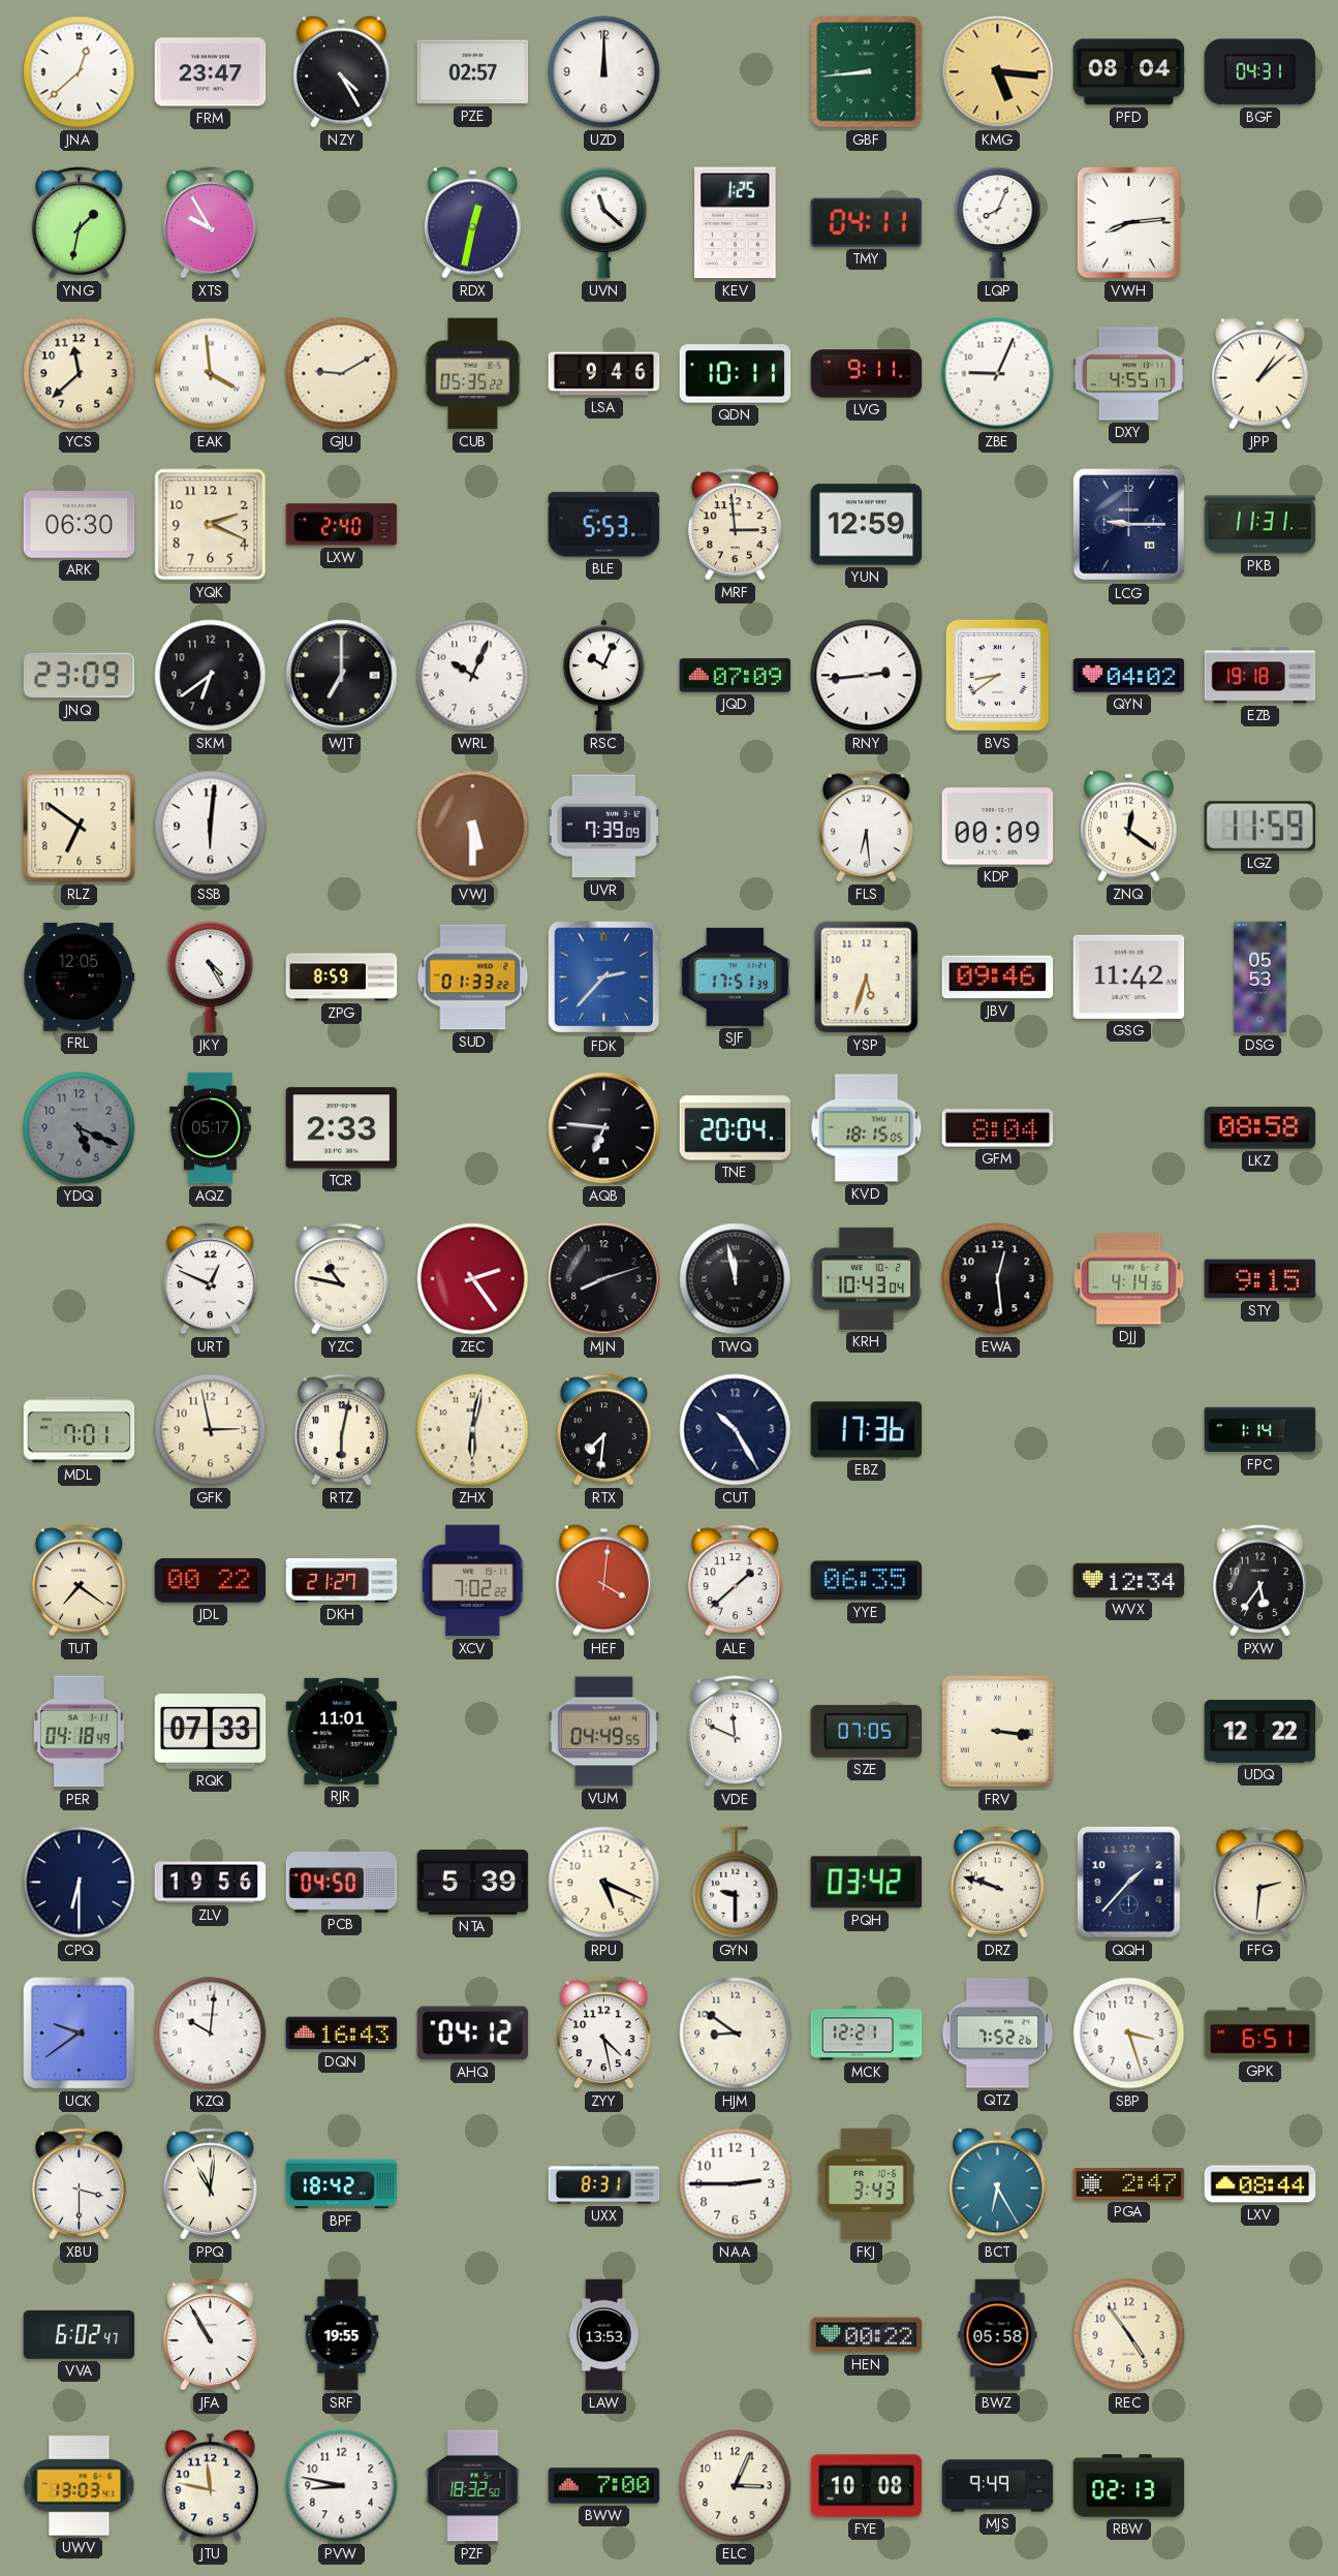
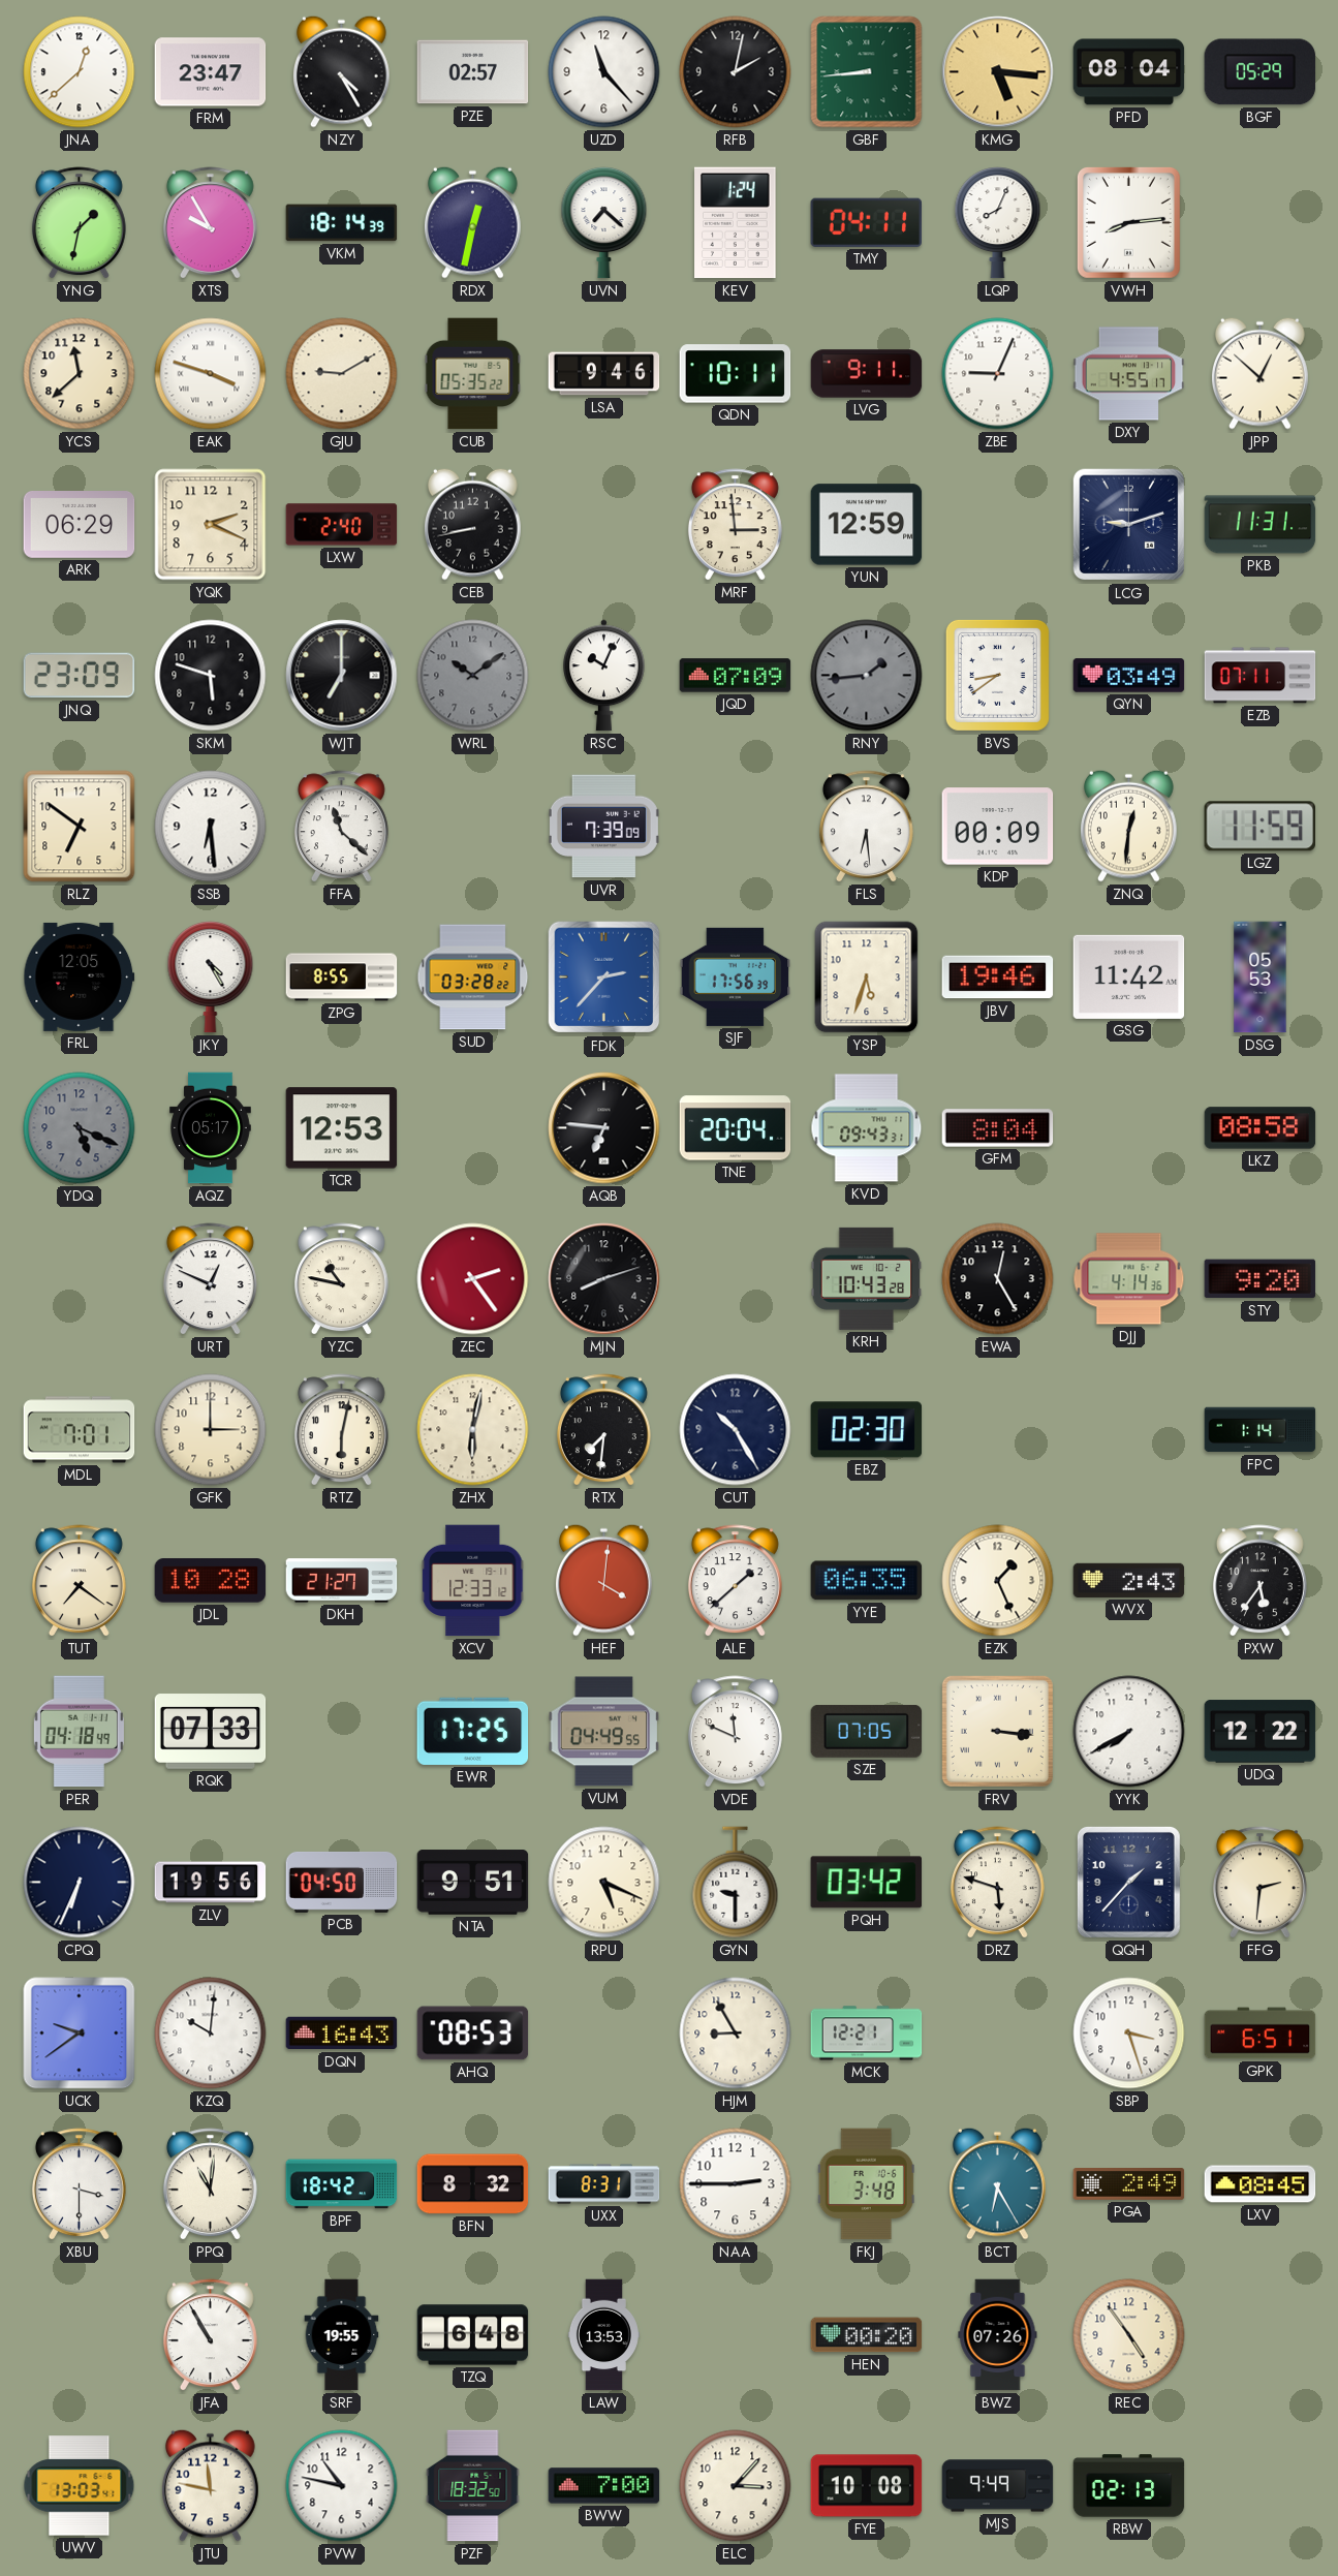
UZD: 12:00 -> 11:23
RFB: none -> 2:02
BGF: 04:31 -> 05:29
VKM: none -> 18:14
UVN: 11:22 -> 7:22
KEV: 1:25 -> 1:24
EAK: 3:59 -> 3:48
JPP: 1:08 -> 12:52
ARK: 06:30 -> 06:29
CEB: none -> 8:43
BLE: 5:53 -> none
LCG: 9:15 -> 9:12
SKM: 6:39 -> 5:48
WRL: 10:04 -> 10:09
WRL dial: white -> grey
RNY: 2:44 -> 1:44
RNY dial: white -> grey
QYN: 04:02 -> 03:49
EZB: 19:18 -> 07:11
SSB: 6:01 -> 6:29
FFA: none -> 11:22
VWJ: 5:30 -> none
ZNQ: 12:21 -> 12:31
ZPG: 8:59 -> 8:55
SUD: 01:33 -> 03:28
SJF: 17:51 -> 17:56
JBV: 09:46 -> 19:46
TCR: 2:33 -> 12:53
KVD: 18:15 -> 09:43
TWQ: 11:58 -> none
KRH: 10:43:04 -> 10:43:28
EWA: 12:29 -> 12:25
STY: 9:15 -> 9:20
GFK: 2:58 -> 3:00
EBZ: 17:36 -> 02:30
JDL: 00:22 -> 10:28
XCV: 7:02 -> 12:33
EZK: none -> 1:26
WVX: 12:34 -> 2:43
RJR: 11:01 -> none
EWR: none -> 17:25
YYK: none -> 7:40
CPQ: 6:30 -> 6:34
NTA: 5:39 -> 9:51
DRZ: 9:48 -> 5:48
AHQ: 04:12 -> 08:53
ZYY: 4:28 -> none
HJM: 8:51 -> 8:55
QTZ: 7:52 -> none
BFN: none -> 8:32
FKJ: 3:43 -> 3:48
PGA: 2:47 -> 2:49
LXV: 08:44 -> 08:45
VVA: 6:02 -> none
TZQ: none -> 6:48
HEN: 00:22 -> 00:20
BWZ: 05:58 -> 07:26
PVW: 8:47 -> 10:47
ELC: 3:04 -> 3:07
